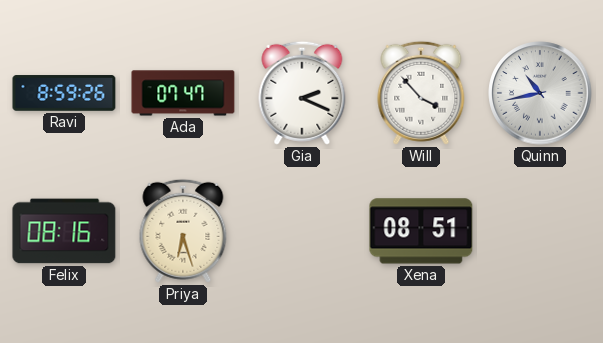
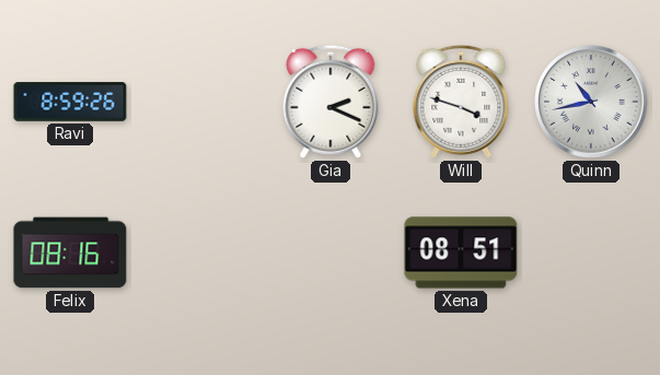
Ada: 07:47 -> none
Will: 3:53 -> 3:48
Priya: 6:27 -> none
